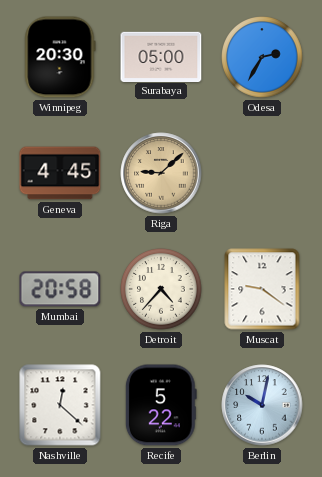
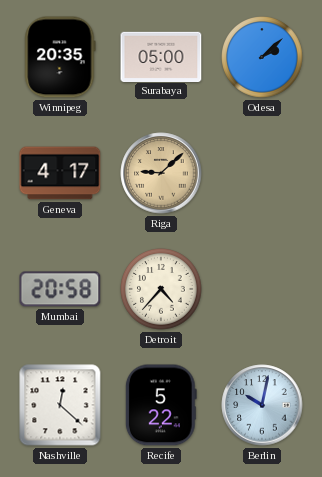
Winnipeg: 20:30 -> 20:35
Odesa: 2:35 -> 2:08
Geneva: 4:45 -> 4:17
Muscat: 9:21 -> none
